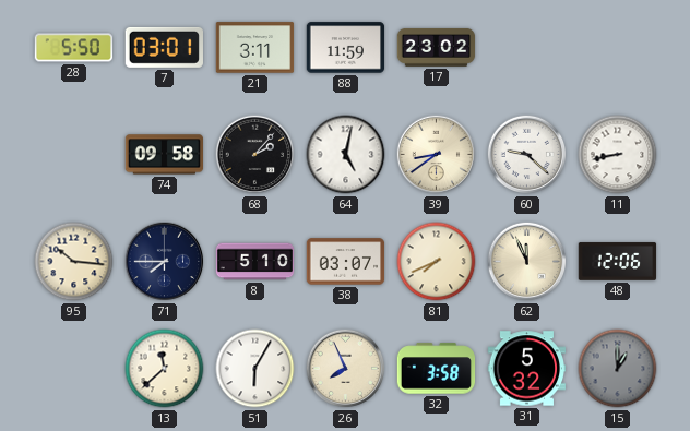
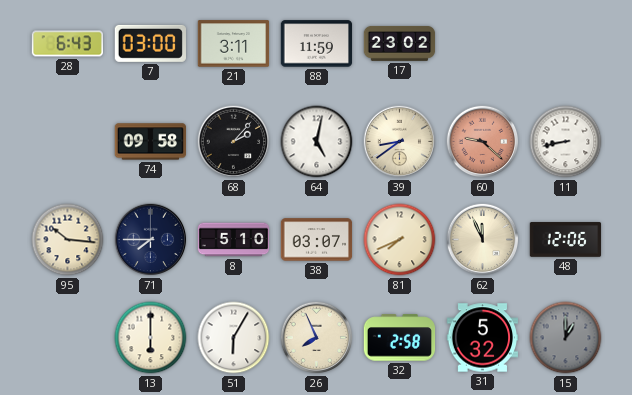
28: 5:50 -> 6:43
7: 03:01 -> 03:00
60 dial: white -> salmon
13: 11:38 -> 6:00
32: 3:58 -> 2:58
